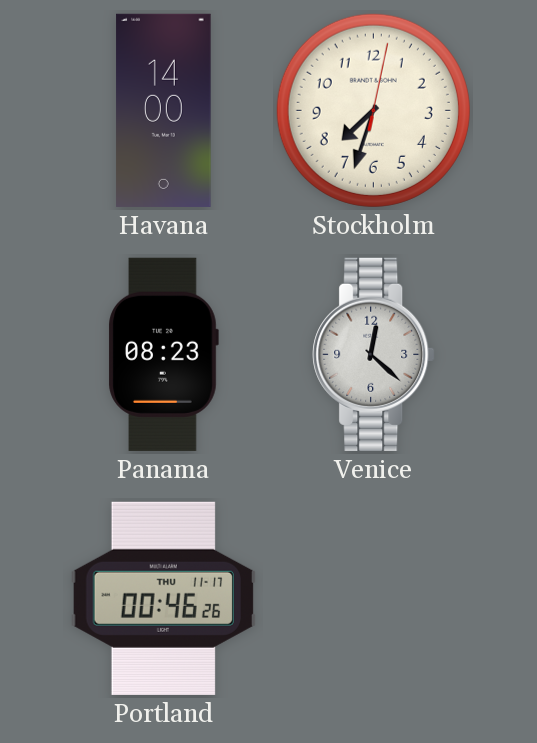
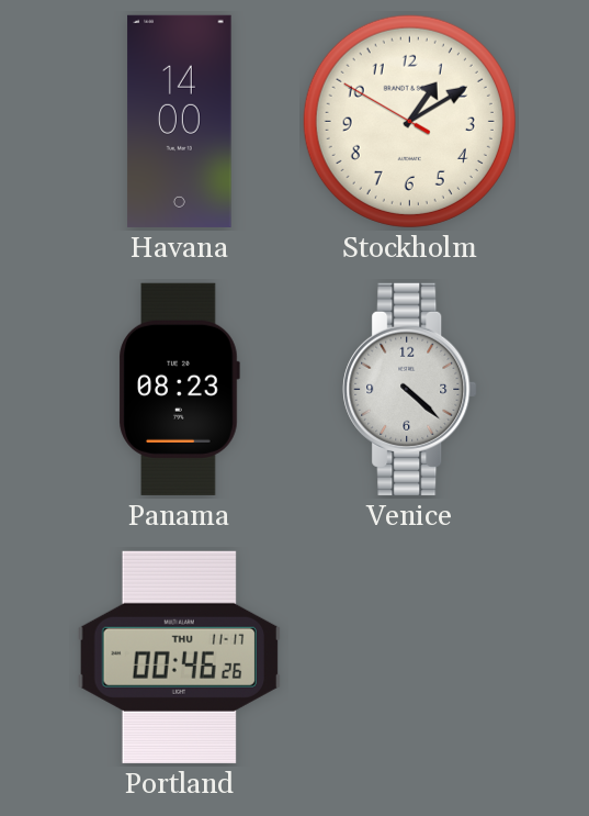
Stockholm: 7:33 -> 1:09
Venice: 12:22 -> 4:22
